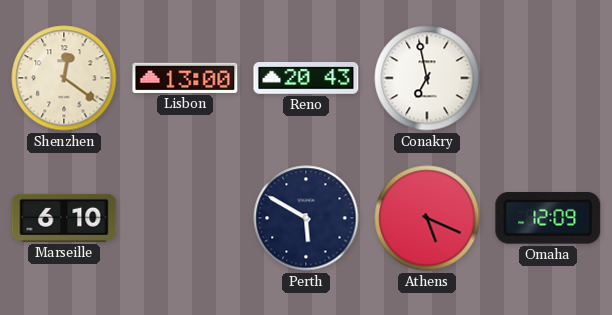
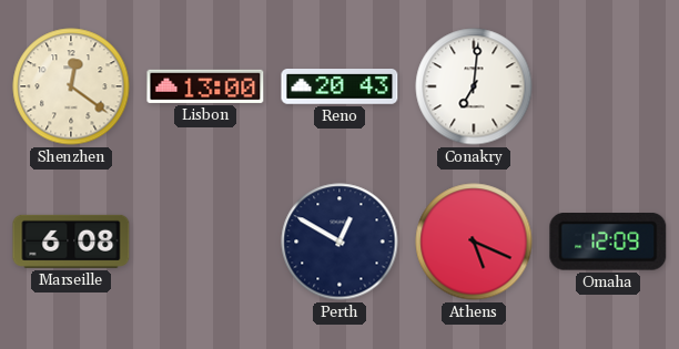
Conakry: 6:58 -> 7:01
Marseille: 6:10 -> 6:08
Perth: 5:50 -> 12:50
